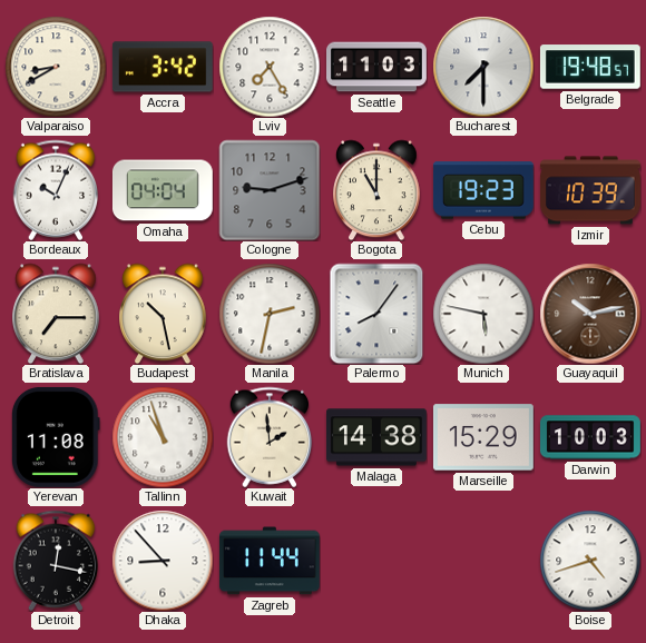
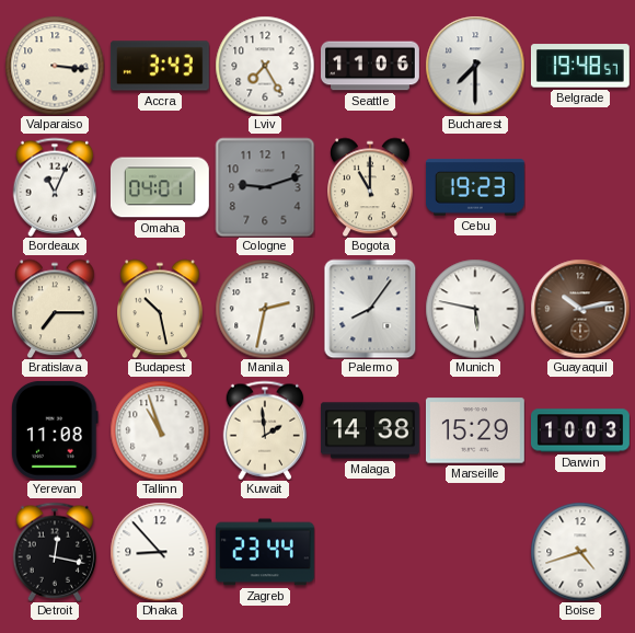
Valparaiso: 8:40 -> 3:16
Accra: 3:42 -> 3:43
Seattle: 11:03 -> 11:06
Bordeaux: 10:04 -> 11:04
Omaha: 04:04 -> 04:01
Izmir: 10:39 -> none
Zagreb: 11:44 -> 23:44
